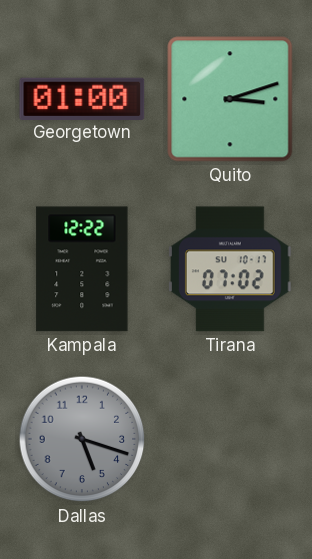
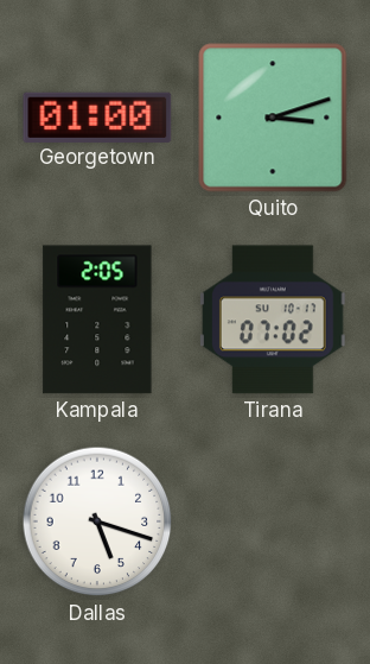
Kampala: 12:22 -> 2:05
Dallas dial: grey -> white
